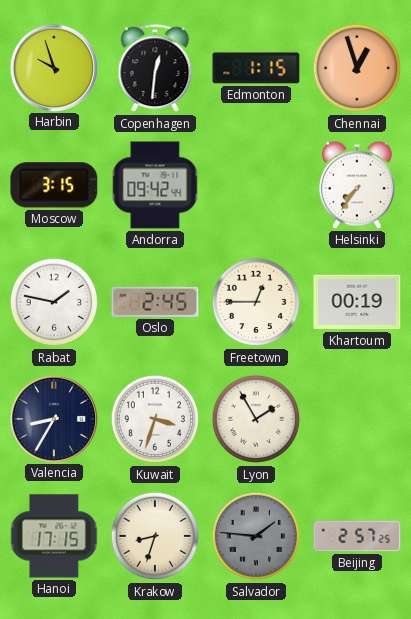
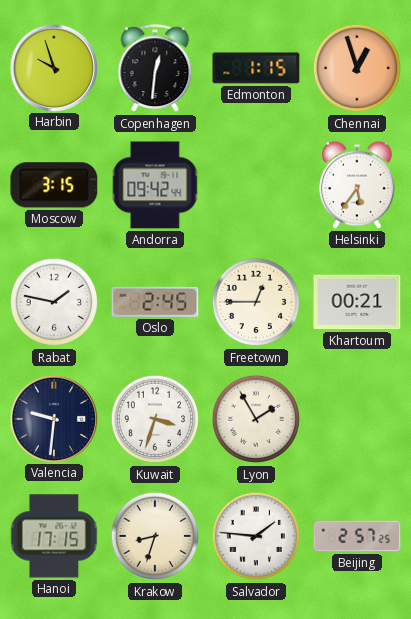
Helsinki: 7:36 -> 5:36
Khartoum: 00:19 -> 00:21
Valencia: 8:35 -> 9:31
Salvador dial: grey -> white
